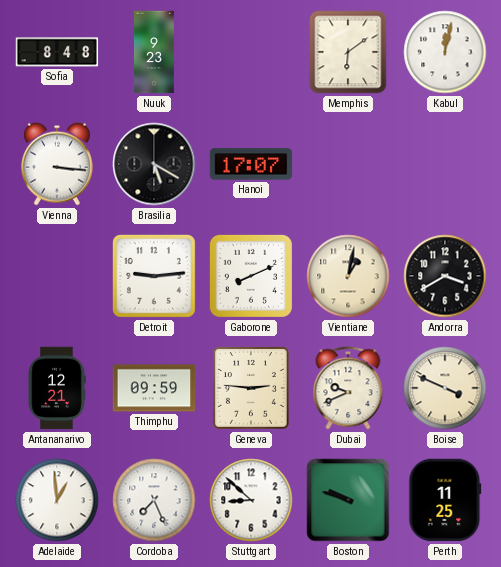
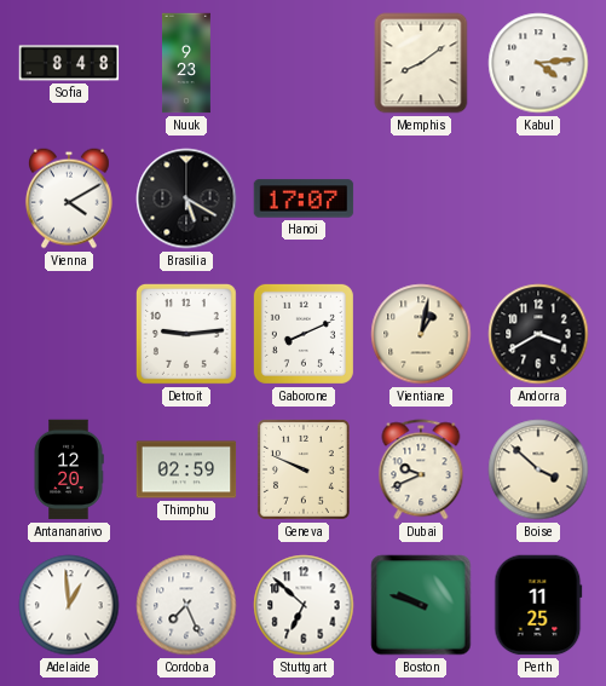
Memphis: 6:09 -> 8:09
Kabul: 12:02 -> 4:14
Vienna: 3:16 -> 4:10
Antananarivo: 12:21 -> 12:20
Thimphu: 09:59 -> 02:59
Geneva: 2:46 -> 9:49
Boise: 3:49 -> 3:52
Stuttgart: 8:52 -> 6:52
